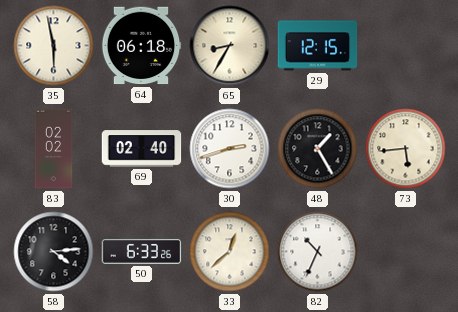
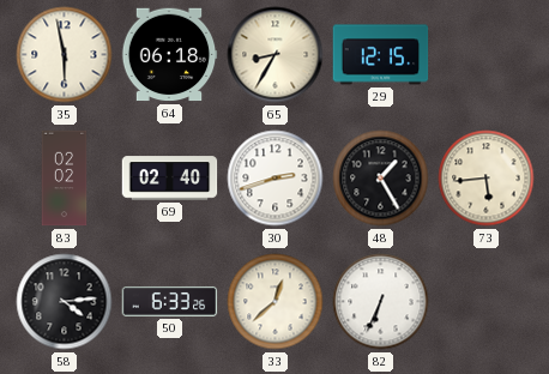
82: 10:34 -> 6:34
